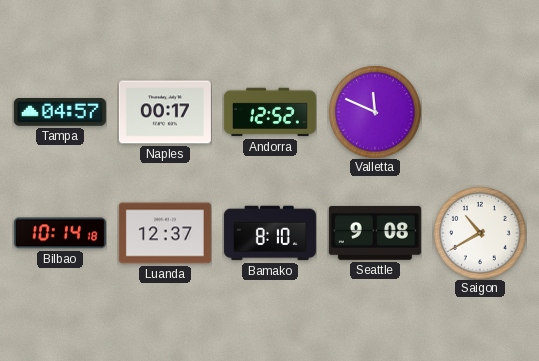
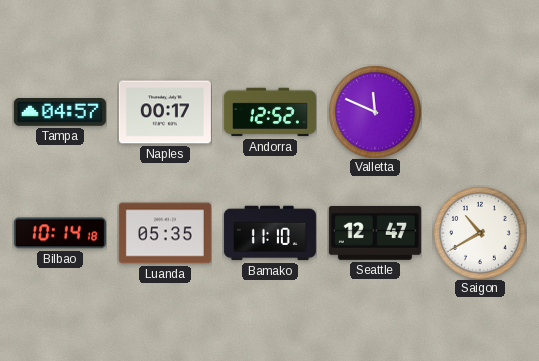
Luanda: 12:37 -> 05:35
Bamako: 8:10 -> 11:10
Seattle: 9:08 -> 12:47
